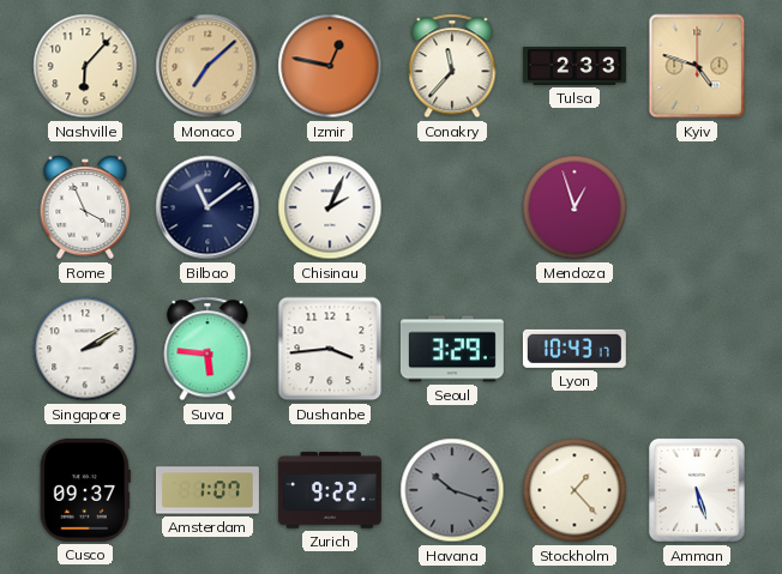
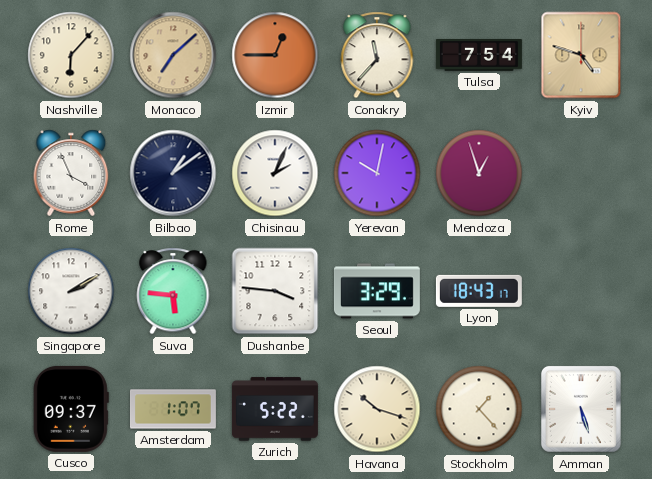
Izmir: 12:47 -> 12:45
Tulsa: 2:33 -> 7:54
Bilbao: 11:09 -> 1:09
Yerevan: none -> 10:02
Dushanbe: 3:44 -> 3:46
Lyon: 10:43 -> 18:43
Zurich: 9:22 -> 5:22
Havana dial: grey -> cream
